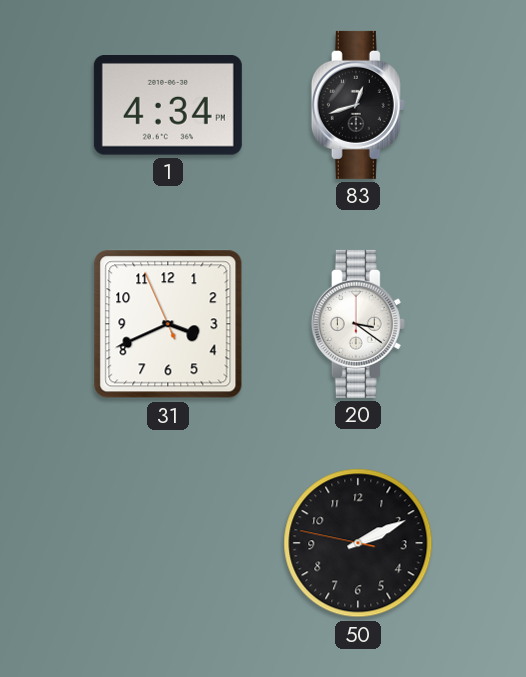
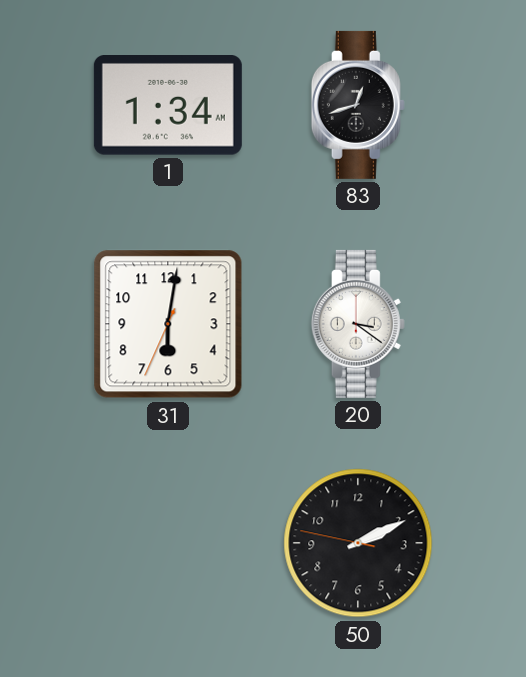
1: 4:34 -> 1:34
31: 3:40 -> 6:01
